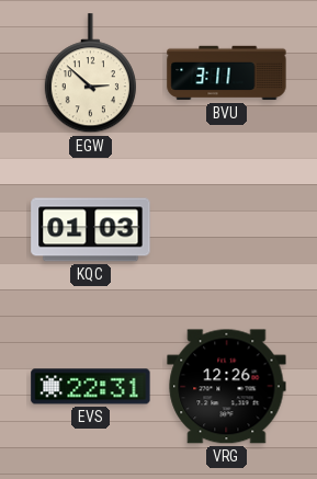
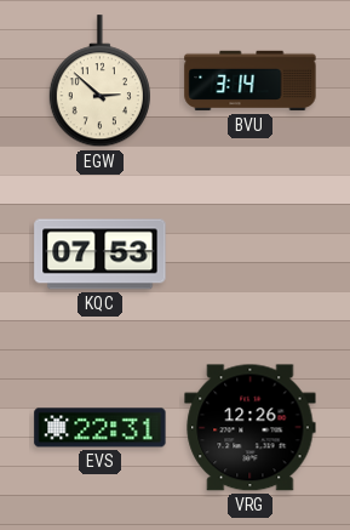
BVU: 3:11 -> 3:14
KQC: 01:03 -> 07:53
